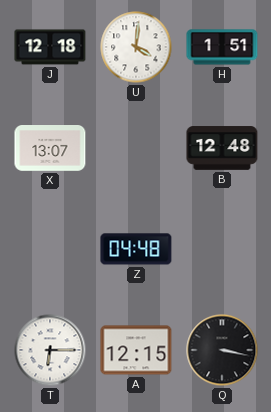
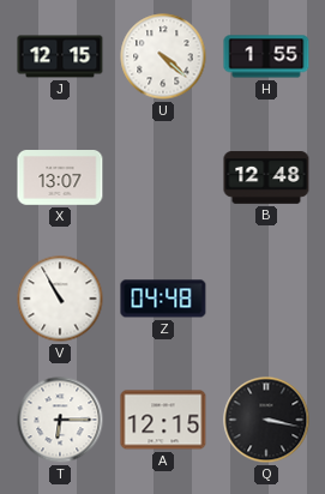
J: 12:18 -> 12:15
U: 4:01 -> 4:22
H: 1:51 -> 1:55
V: none -> 10:55
